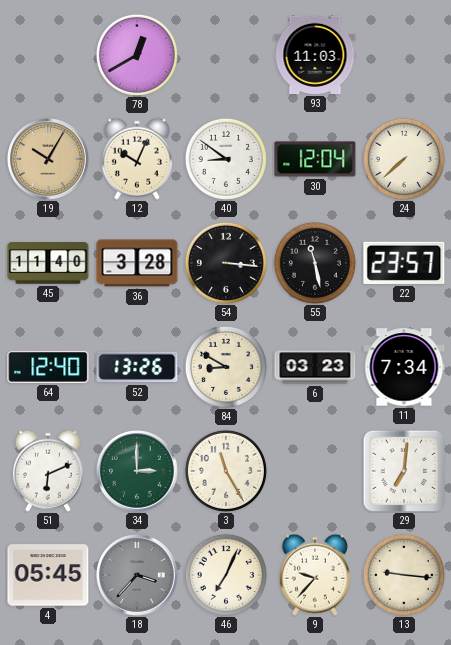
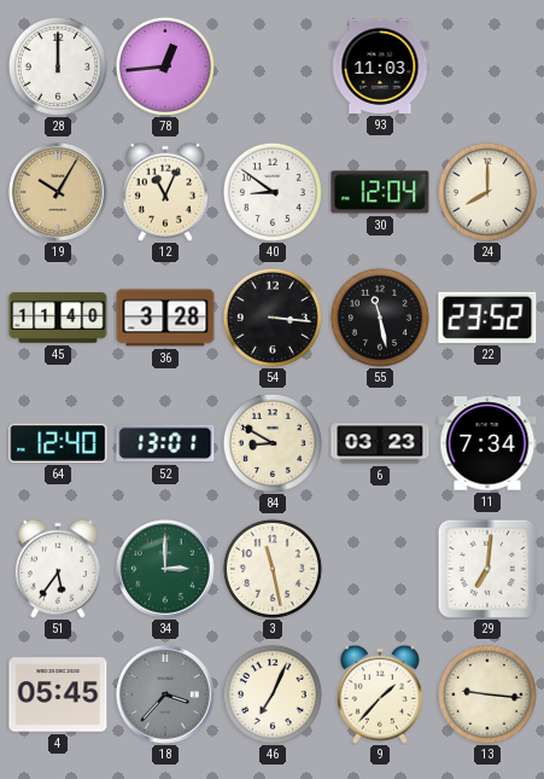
28: none -> 12:00
78: 12:40 -> 12:44
12: 10:04 -> 11:04
24: 7:38 -> 8:00
22: 23:57 -> 23:52
52: 13:26 -> 13:01
51: 6:11 -> 5:36
3: 11:25 -> 11:28
9: 9:37 -> 1:37
